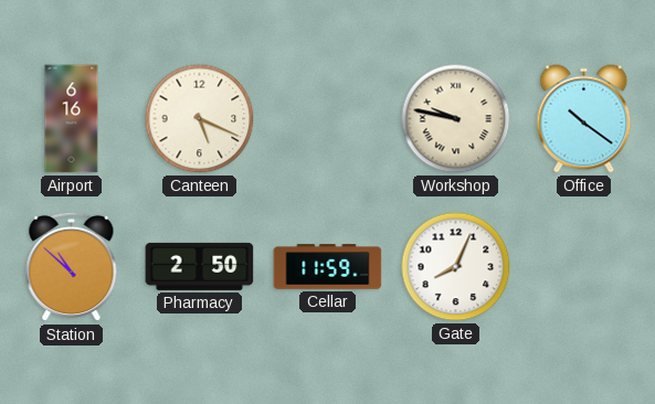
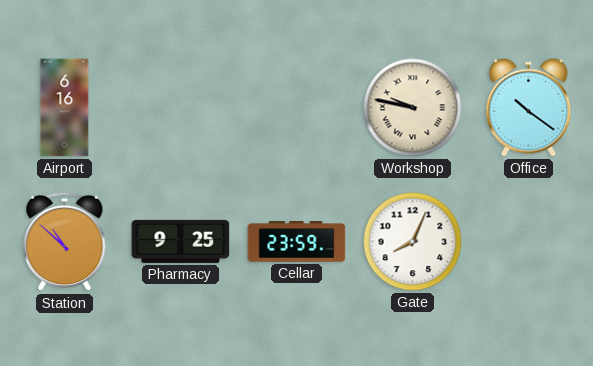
Canteen: 5:19 -> none
Pharmacy: 2:50 -> 9:25
Cellar: 11:59 -> 23:59
